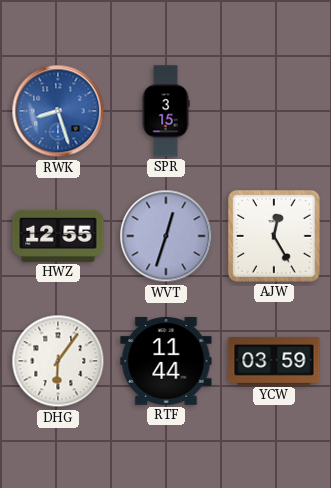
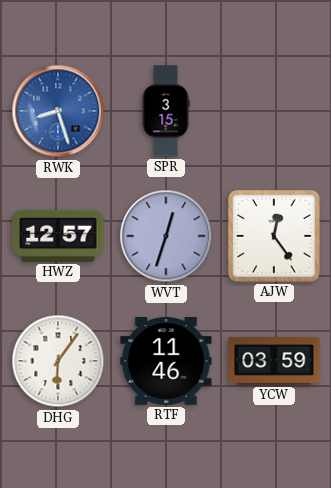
HWZ: 12:55 -> 12:57
AJW: 12:25 -> 12:24
RTF: 11:44 -> 11:46
